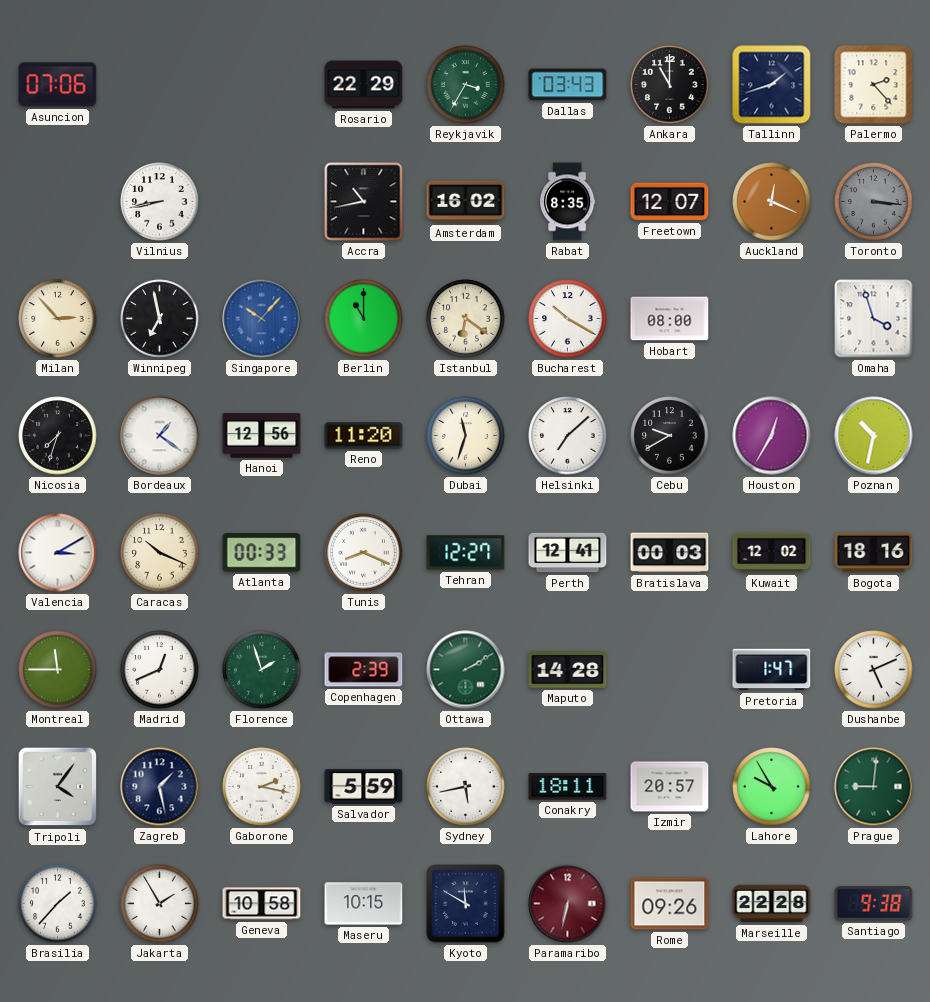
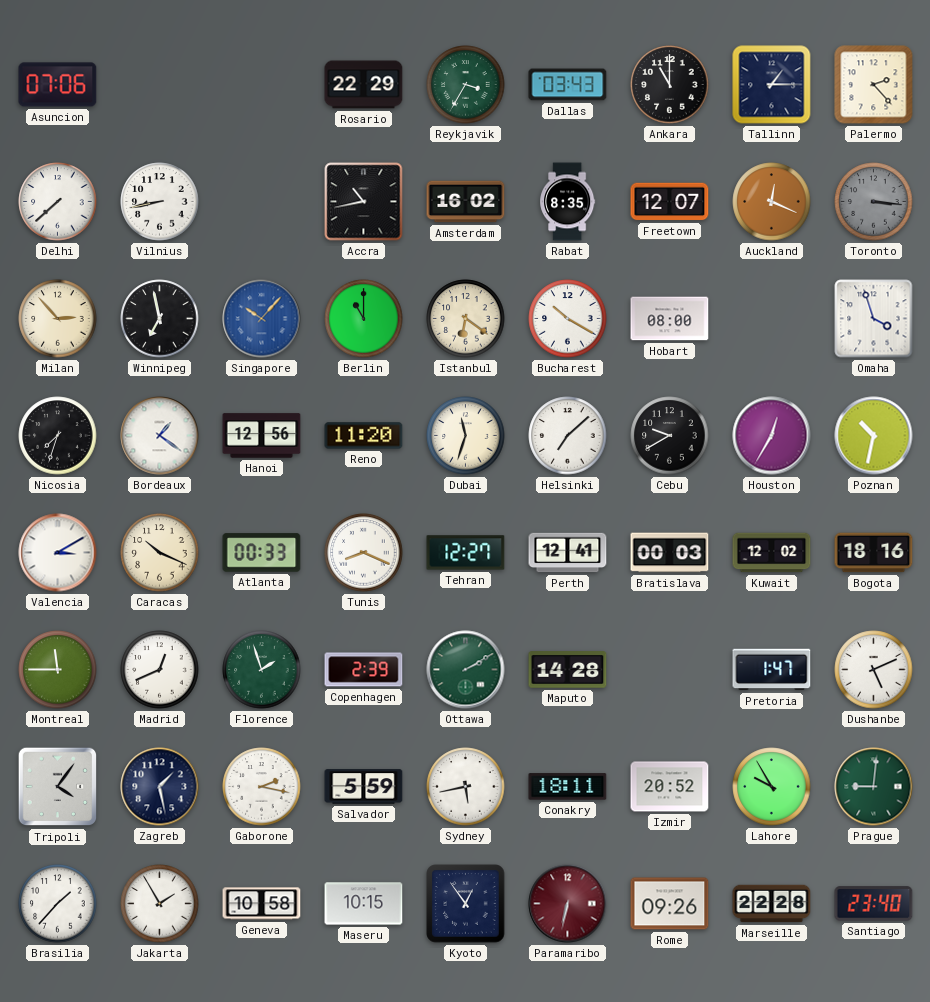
Tallinn: 1:42 -> 1:15
Delhi: none -> 7:38
Izmir: 20:57 -> 20:52
Kyoto: 11:50 -> 12:54
Santiago: 9:38 -> 23:40
